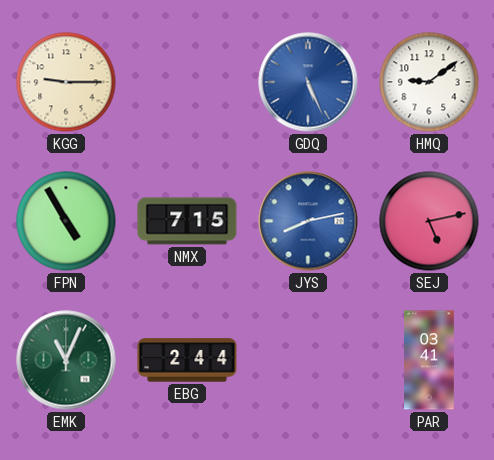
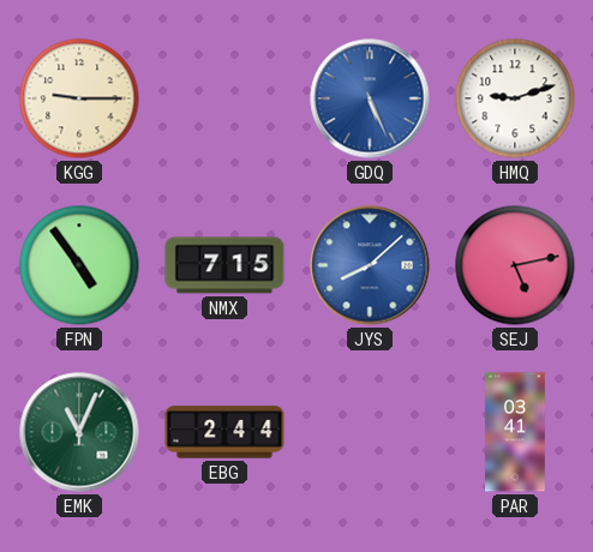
HMQ: 9:09 -> 9:12
FPN: 4:55 -> 4:54
JYS: 8:13 -> 8:08
